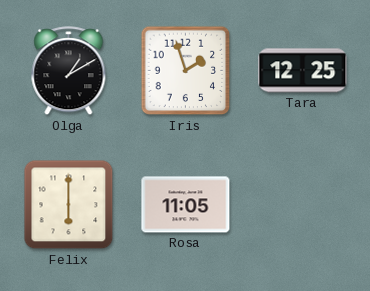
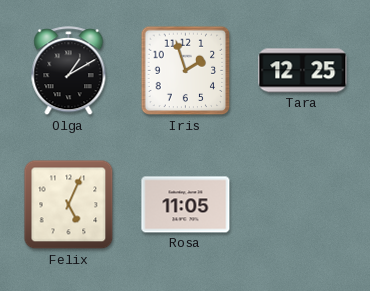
Felix: 6:00 -> 5:04
